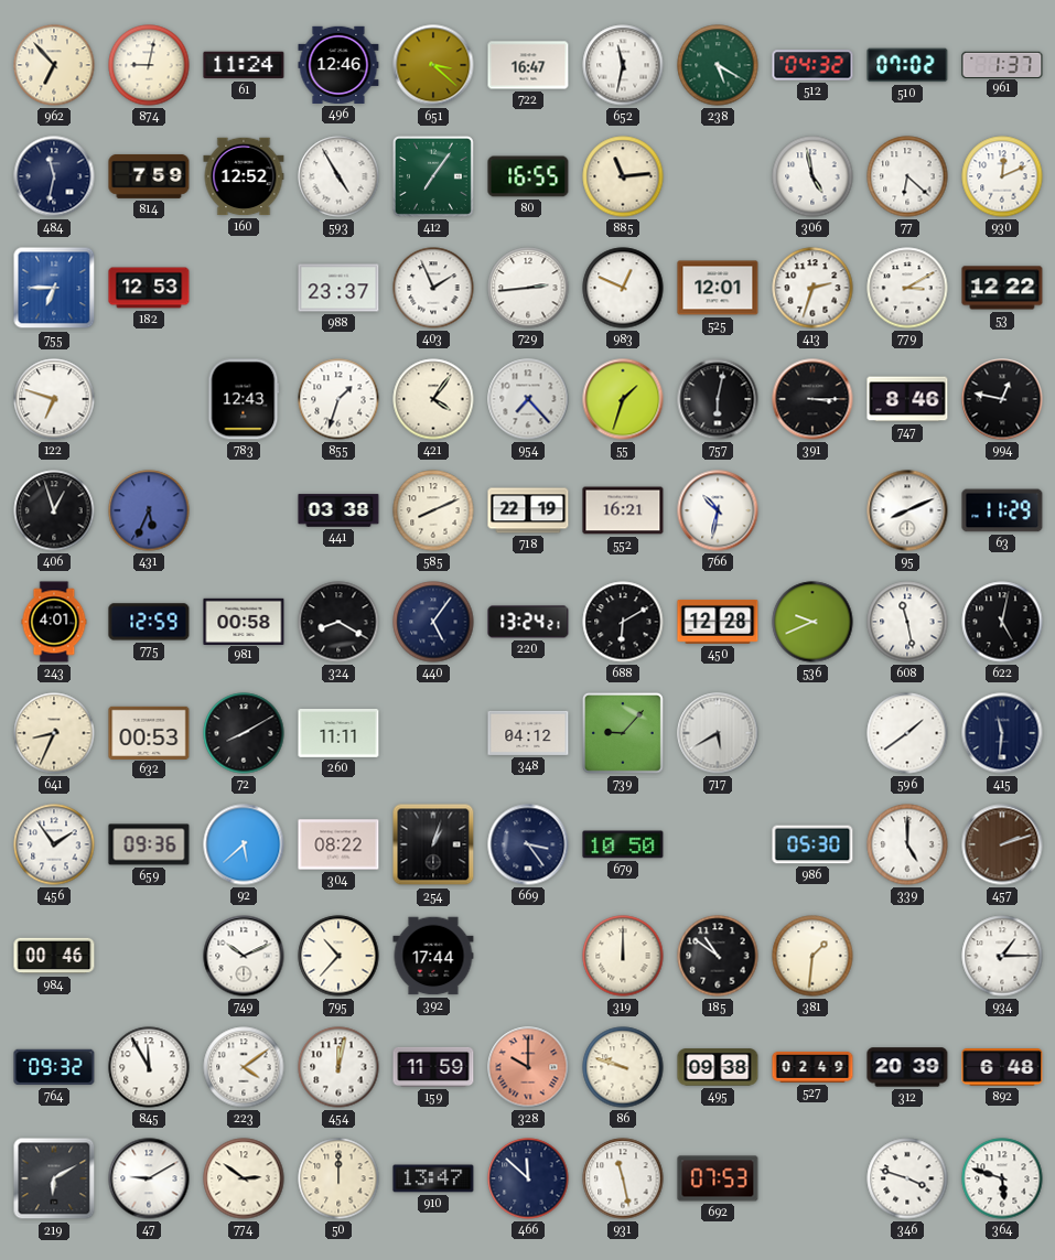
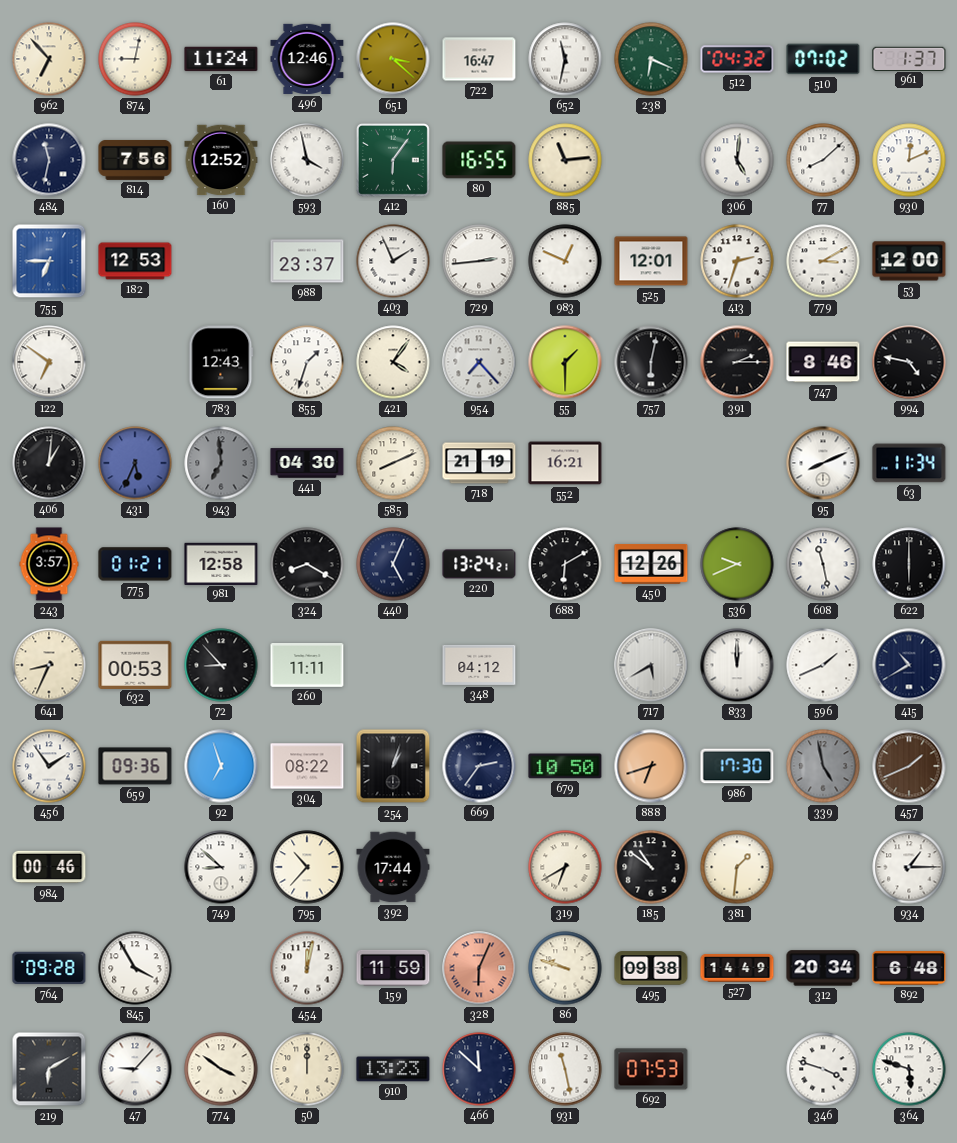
238: 5:20 -> 6:19
814: 7:59 -> 7:56
593: 4:55 -> 3:58
412: 7:06 -> 6:06
306: 4:58 -> 5:01
77: 6:22 -> 8:08
53: 12:22 -> 12:00
122: 6:48 -> 6:51
55: 1:33 -> 1:30
391: 3:15 -> 2:15
994: 12:47 -> 4:47
406: 12:57 -> 1:01
943: none -> 6:59
441: 03:38 -> 04:30
718: 22:19 -> 21:19
766: 10:32 -> none
63: 11:29 -> 11:34
243: 4:01 -> 3:57
775: 12:59 -> 01:21
981: 00:58 -> 12:58
440: 5:06 -> 5:04
450: 12:28 -> 12:26
622: 5:02 -> 6:00
72: 8:10 -> 8:53
739: 9:07 -> none
833: none -> 12:00
596: 1:39 -> 1:41
415: 11:31 -> 10:40
92: 5:38 -> 6:57
669: 3:24 -> 2:36
888: none -> 6:42
986: 05:30 -> 17:30
339: 5:00 -> 4:58
339 dial: white -> grey
457: 2:12 -> 1:41
749: 10:11 -> 8:52
319: 12:00 -> 6:40
764: 09:32 -> 09:28
845: 11:55 -> 3:55
223: 4:09 -> none
328: 10:00 -> 6:04
527: 02:49 -> 14:49
312: 20:39 -> 20:34
47: 9:10 -> 9:07
774: 2:51 -> 3:51
910: 13:47 -> 13:23
